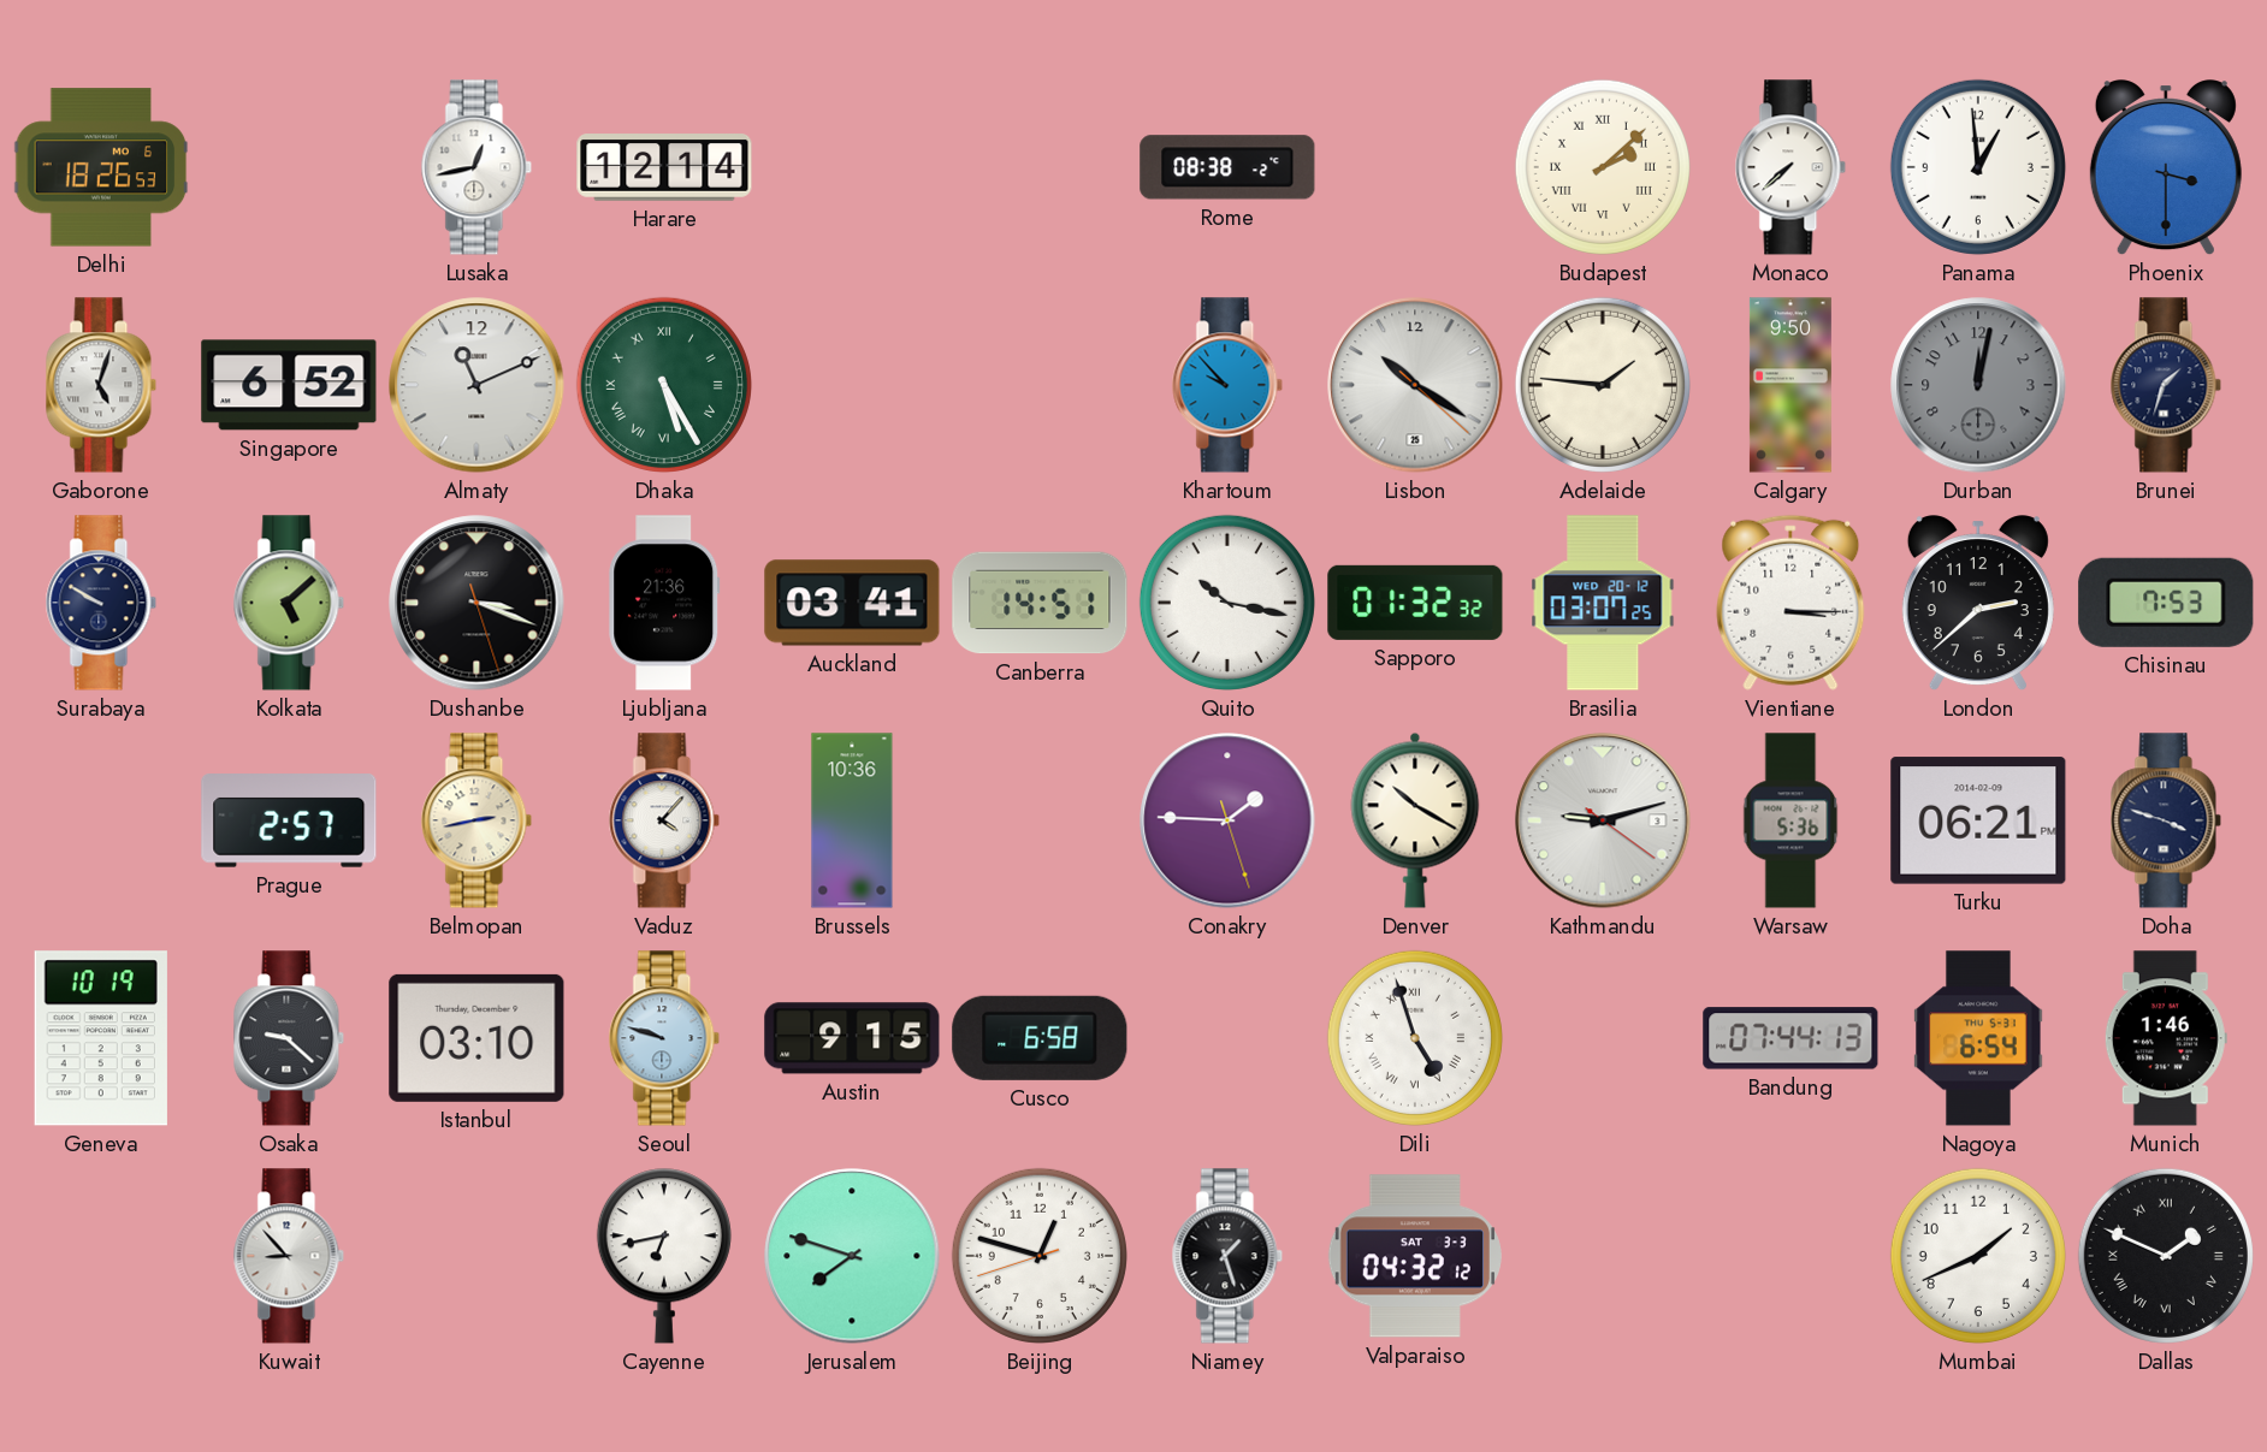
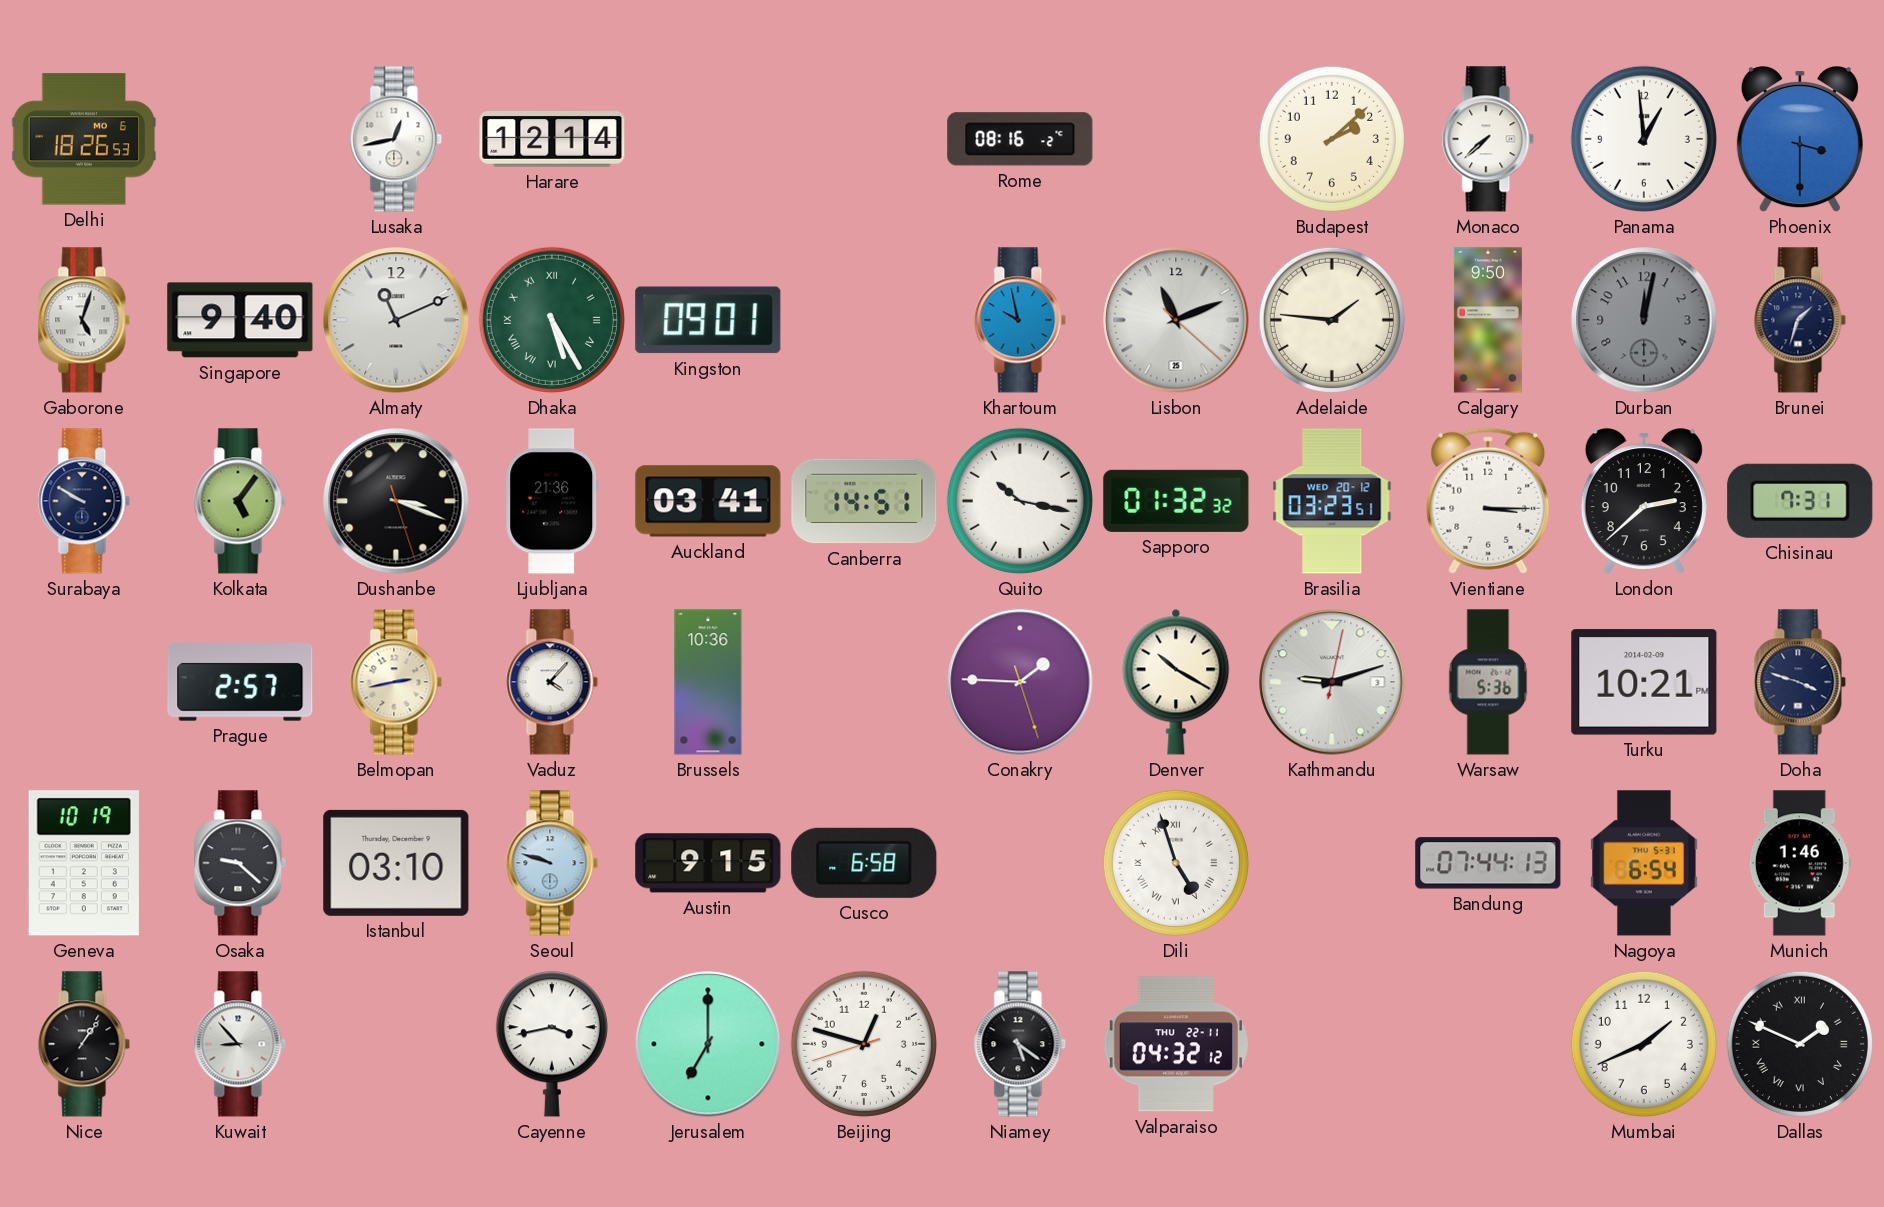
Rome: 08:38 -> 08:16
Budapest numerals: Roman -> Arabic
Singapore: 6:52 -> 9:40
Kingston: none -> 09:01
Khartoum: 9:53 -> 9:58
Lisbon: 10:20 -> 11:11
Kolkata: 5:08 -> 5:06
Brasilia: 03:07 -> 03:23
Chisinau: 7:53 -> 7:31
Kathmandu: 9:12:21 -> 9:12:02
Turku: 06:21 -> 10:21
Nice: none -> 1:06
Cayenne: 6:43 -> 3:43
Jerusalem: 7:48 -> 7:00
Niamey: 1:27 -> 5:21
Valparaiso date: SAT 3-3 -> THU 22-11
